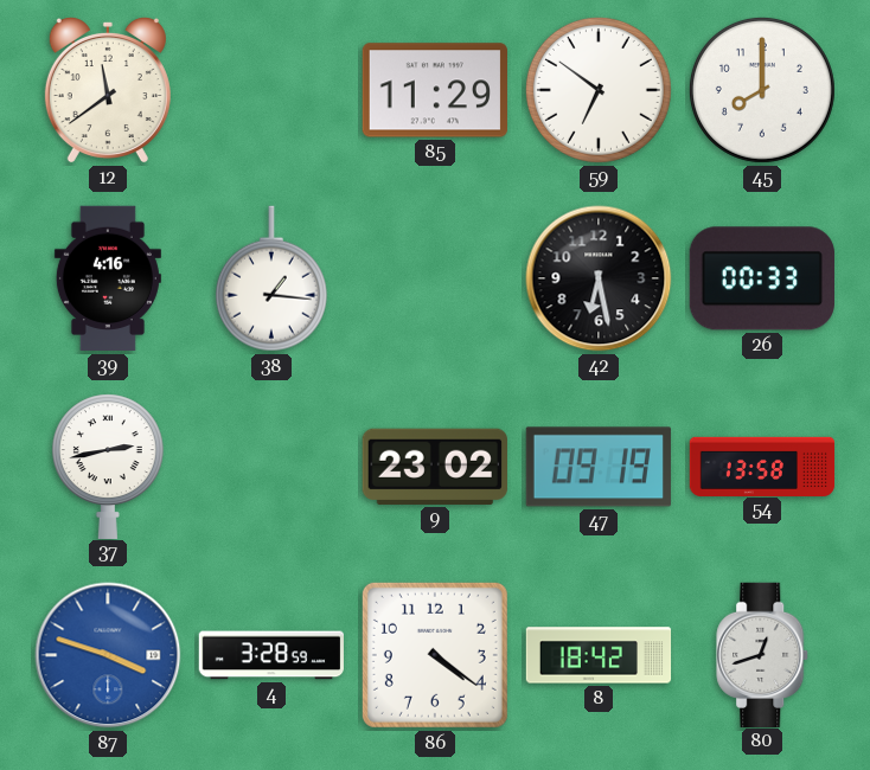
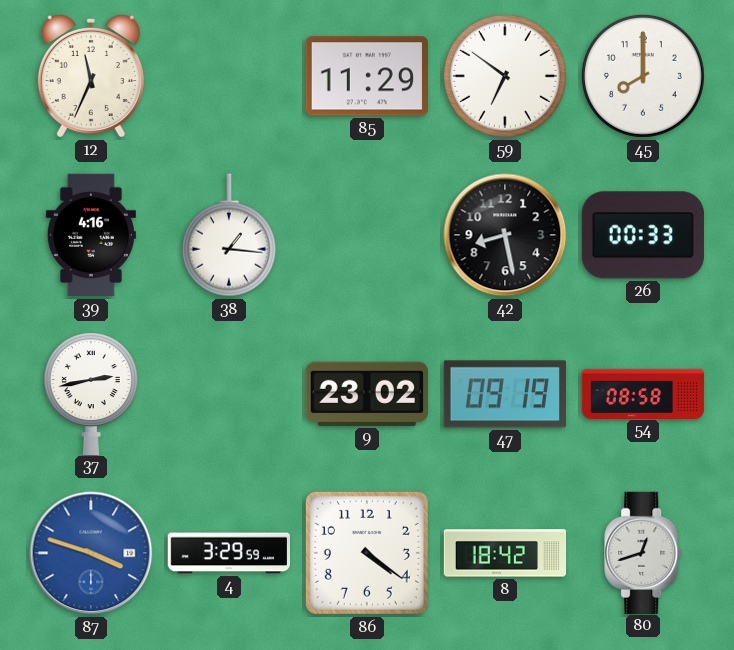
12: 11:39 -> 11:34
42: 6:28 -> 8:28
54: 13:58 -> 08:58
4: 3:28 -> 3:29
